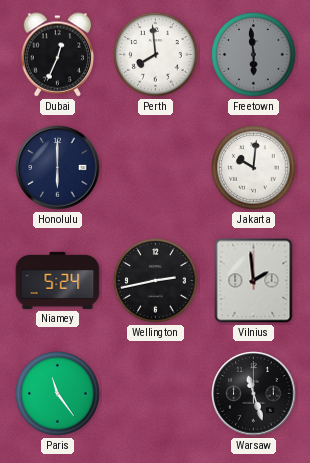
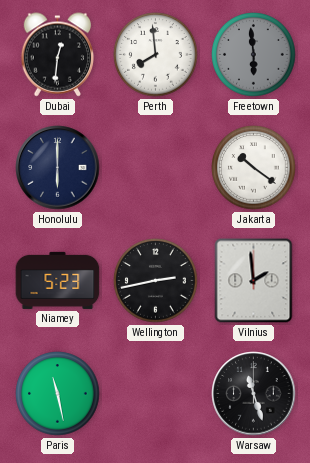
Dubai: 12:34 -> 12:31
Jakarta: 10:01 -> 10:21
Niamey: 5:24 -> 5:23
Paris: 11:24 -> 11:28
